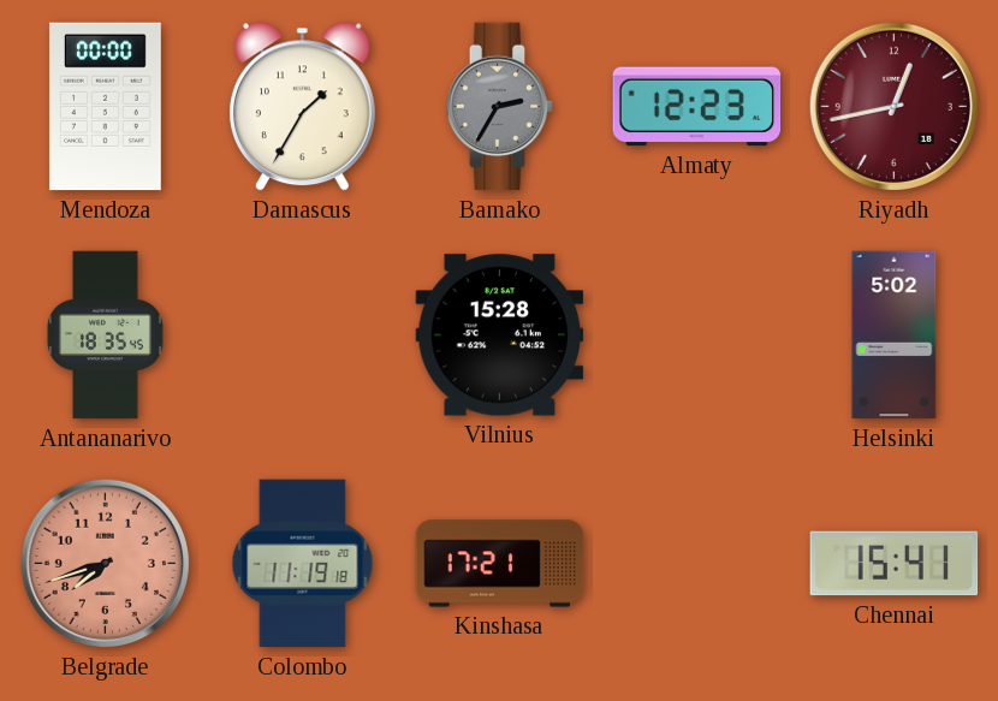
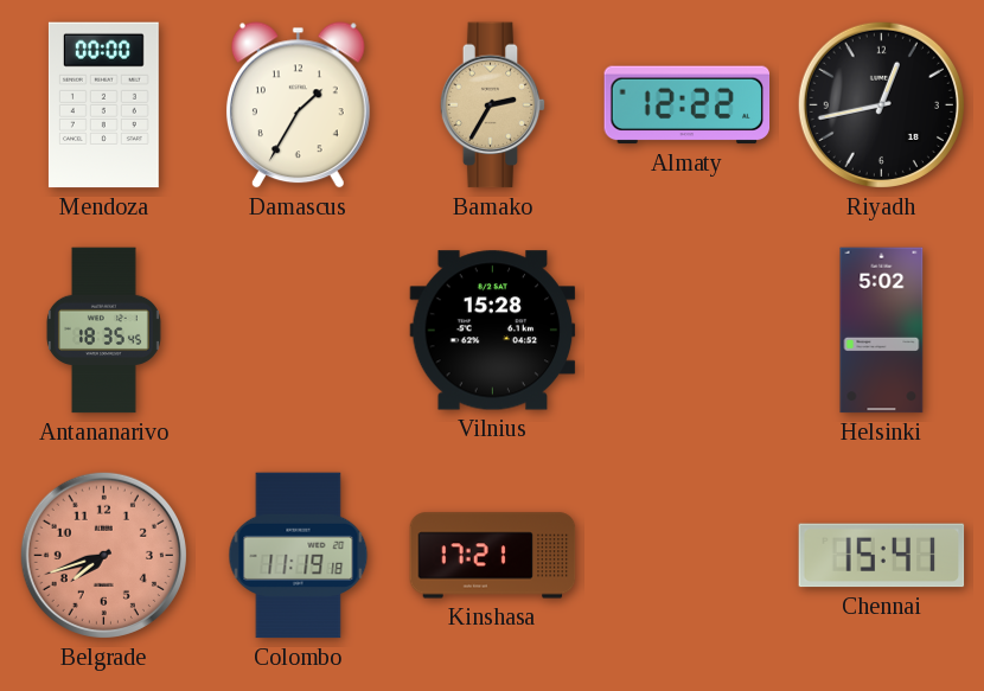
Bamako dial: grey -> champagne
Almaty: 12:23 -> 12:22
Riyadh dial: burgundy -> black
